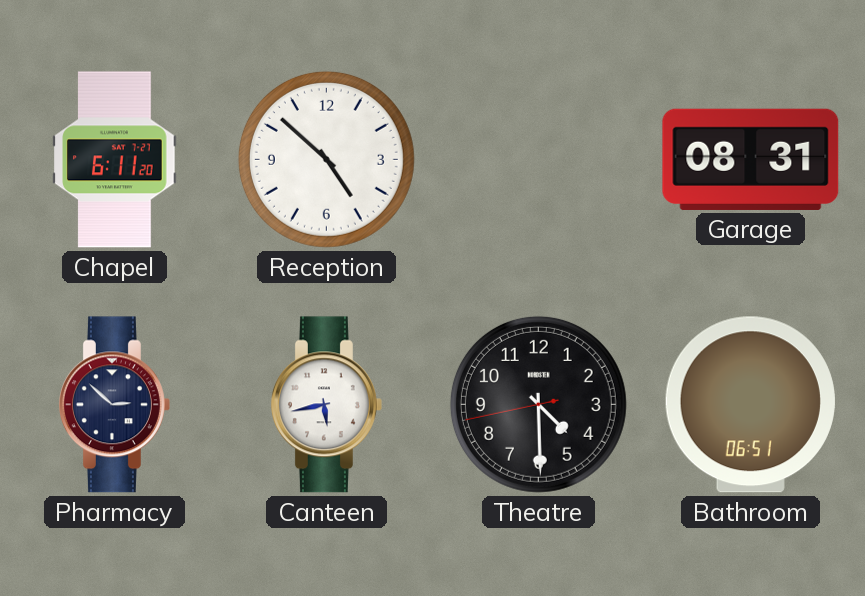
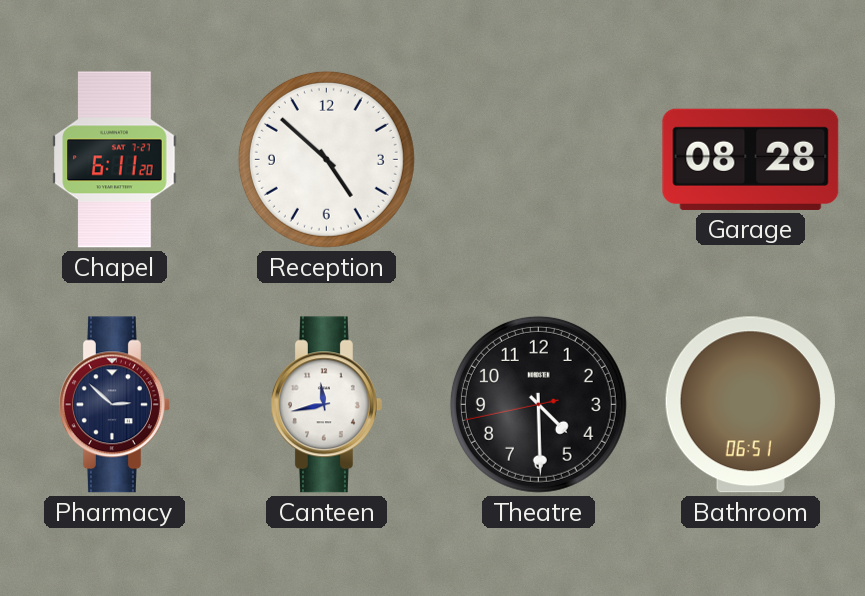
Garage: 08:31 -> 08:28
Canteen: 5:43 -> 11:43
